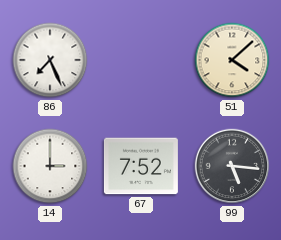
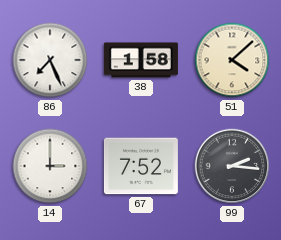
38: none -> 1:58
99: 5:16 -> 2:16
